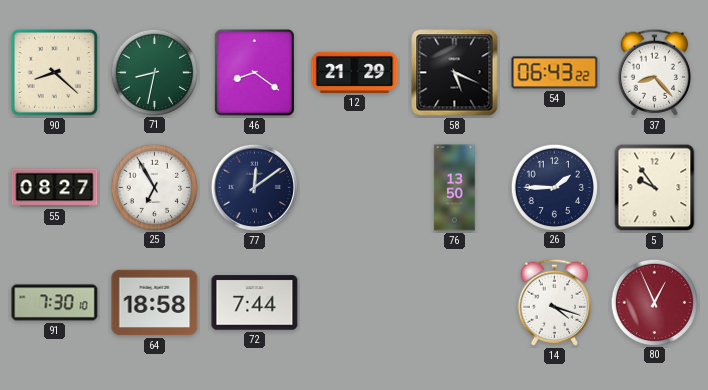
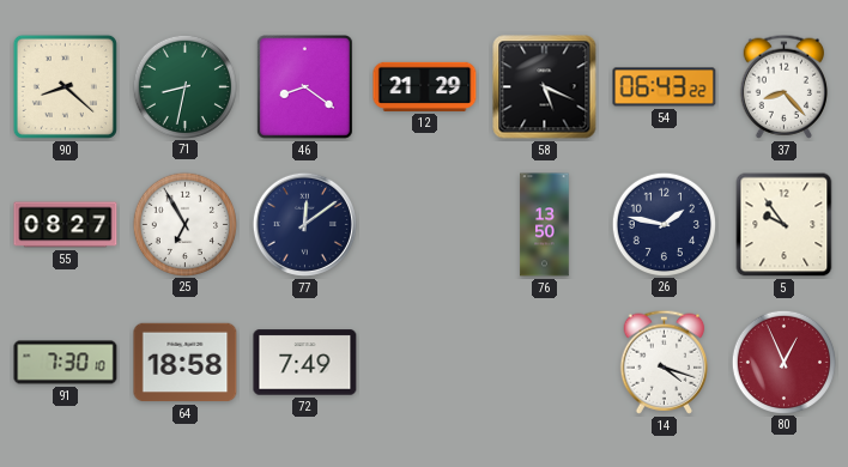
26: 1:45 -> 1:47
72: 7:44 -> 7:49
